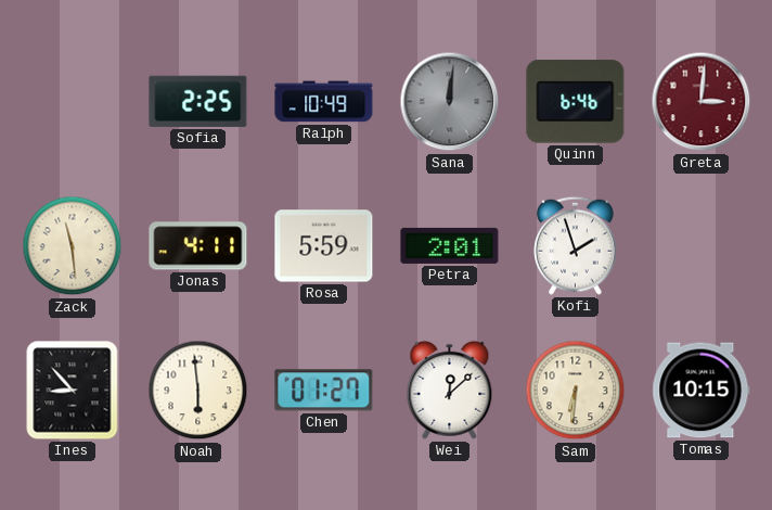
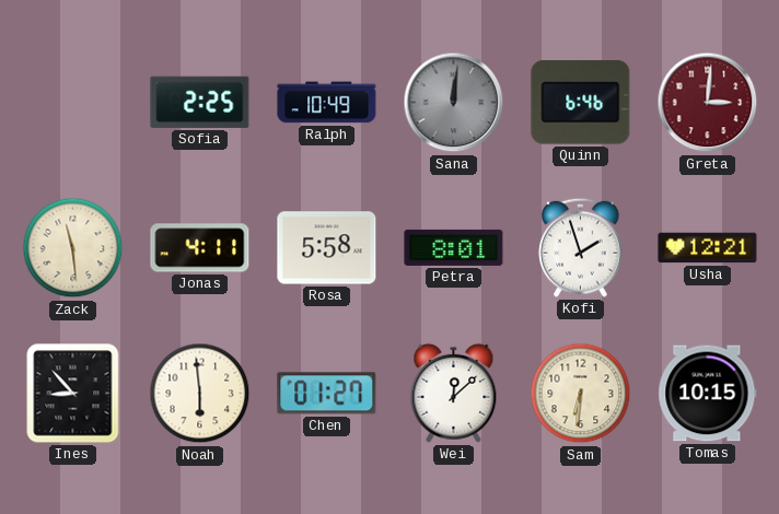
Rosa: 5:59 -> 5:58
Petra: 2:01 -> 8:01
Usha: none -> 12:21
